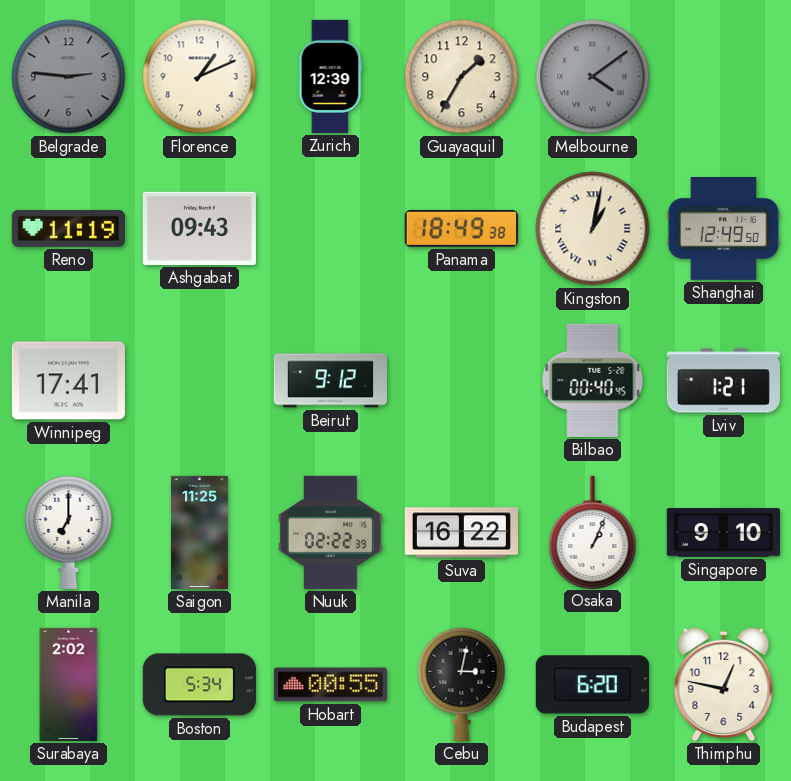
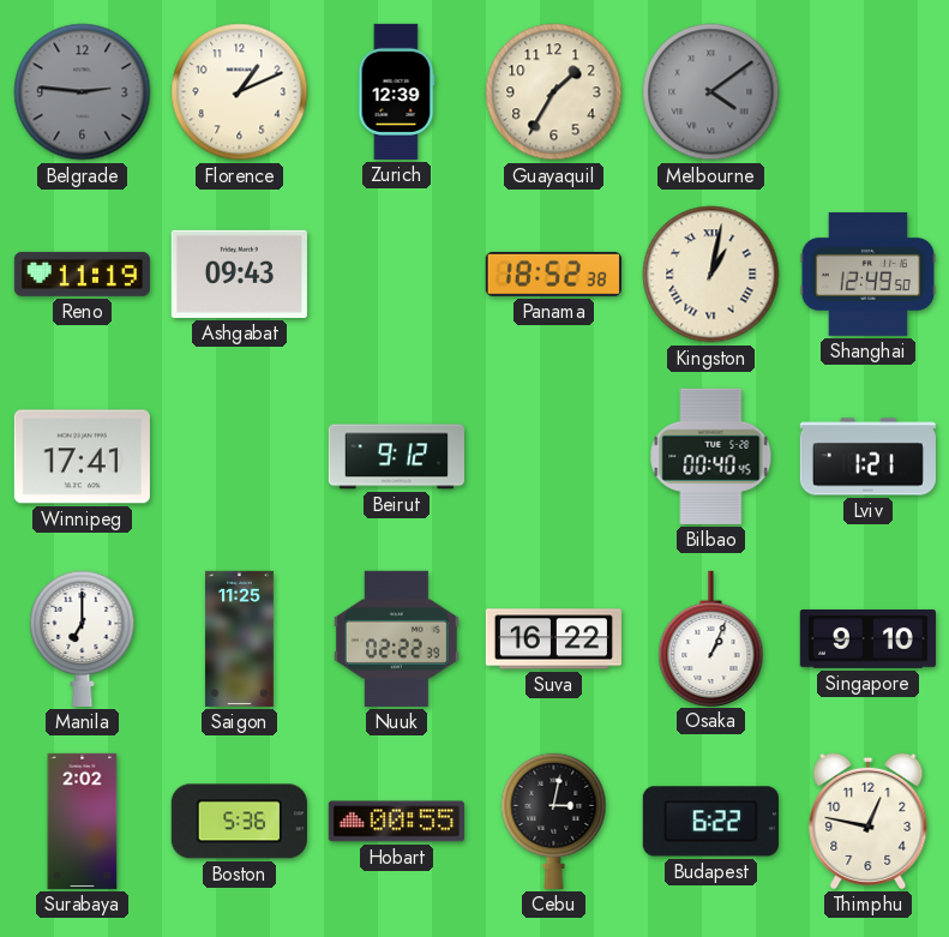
Panama: 18:49 -> 18:52
Boston: 5:34 -> 5:36
Budapest: 6:20 -> 6:22
